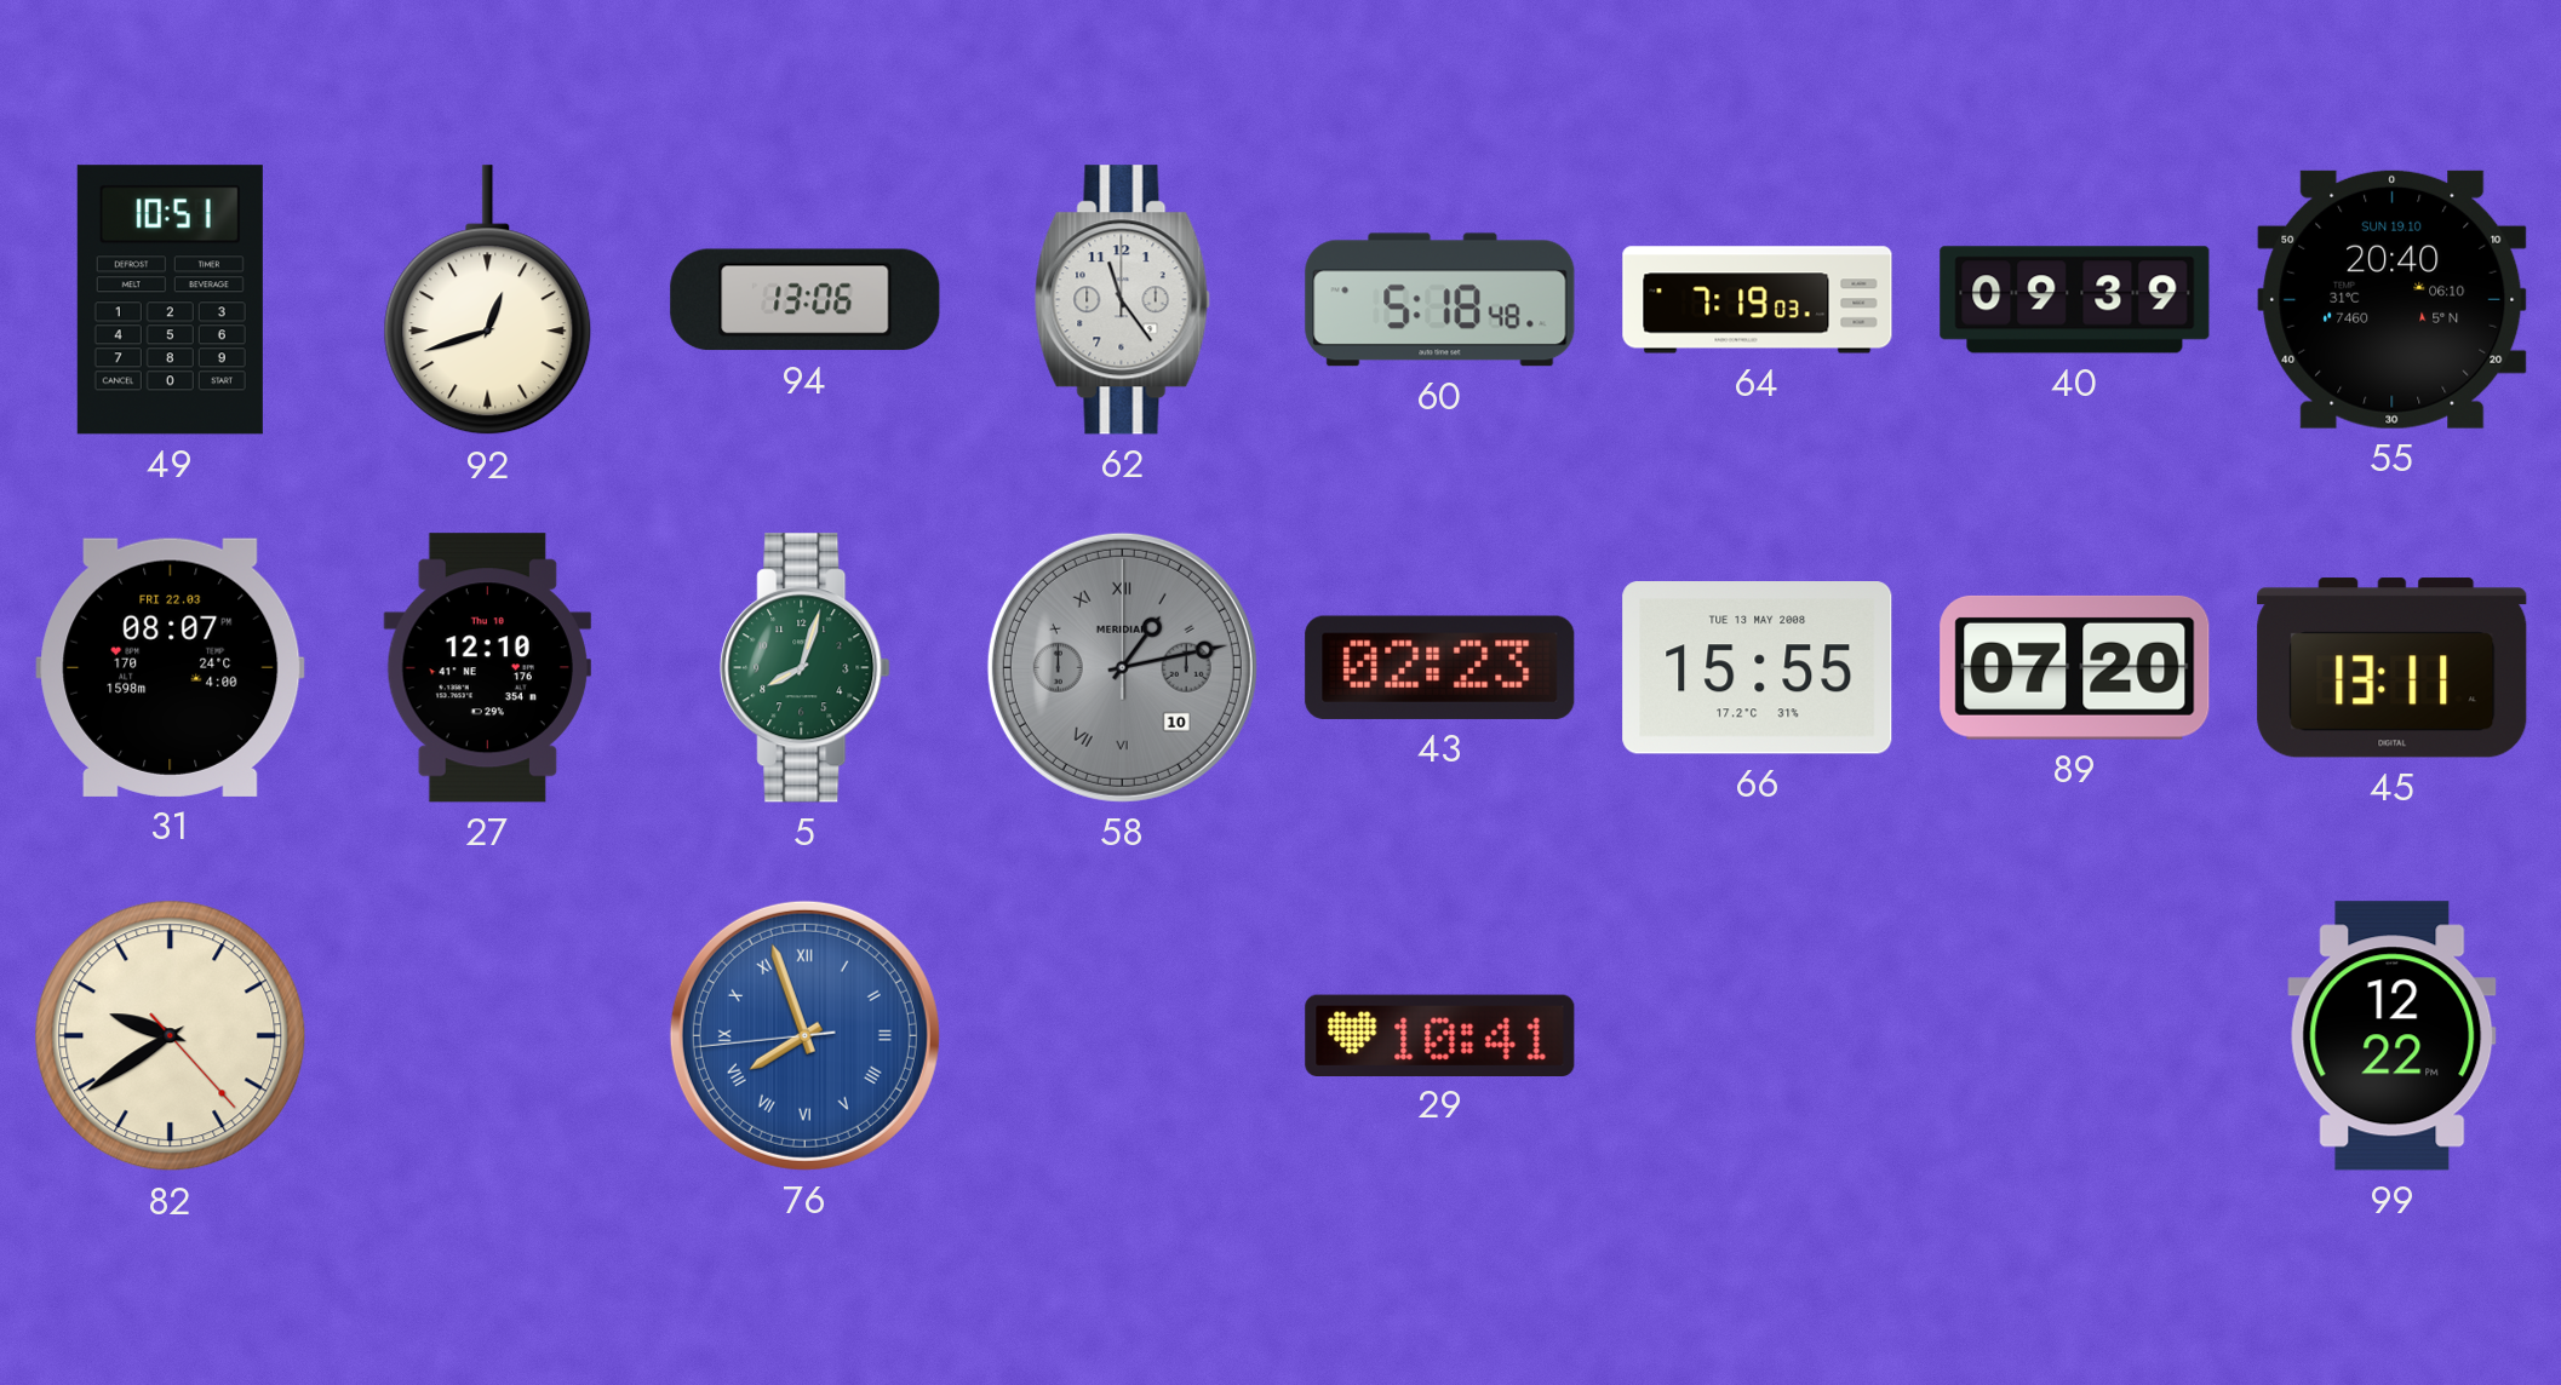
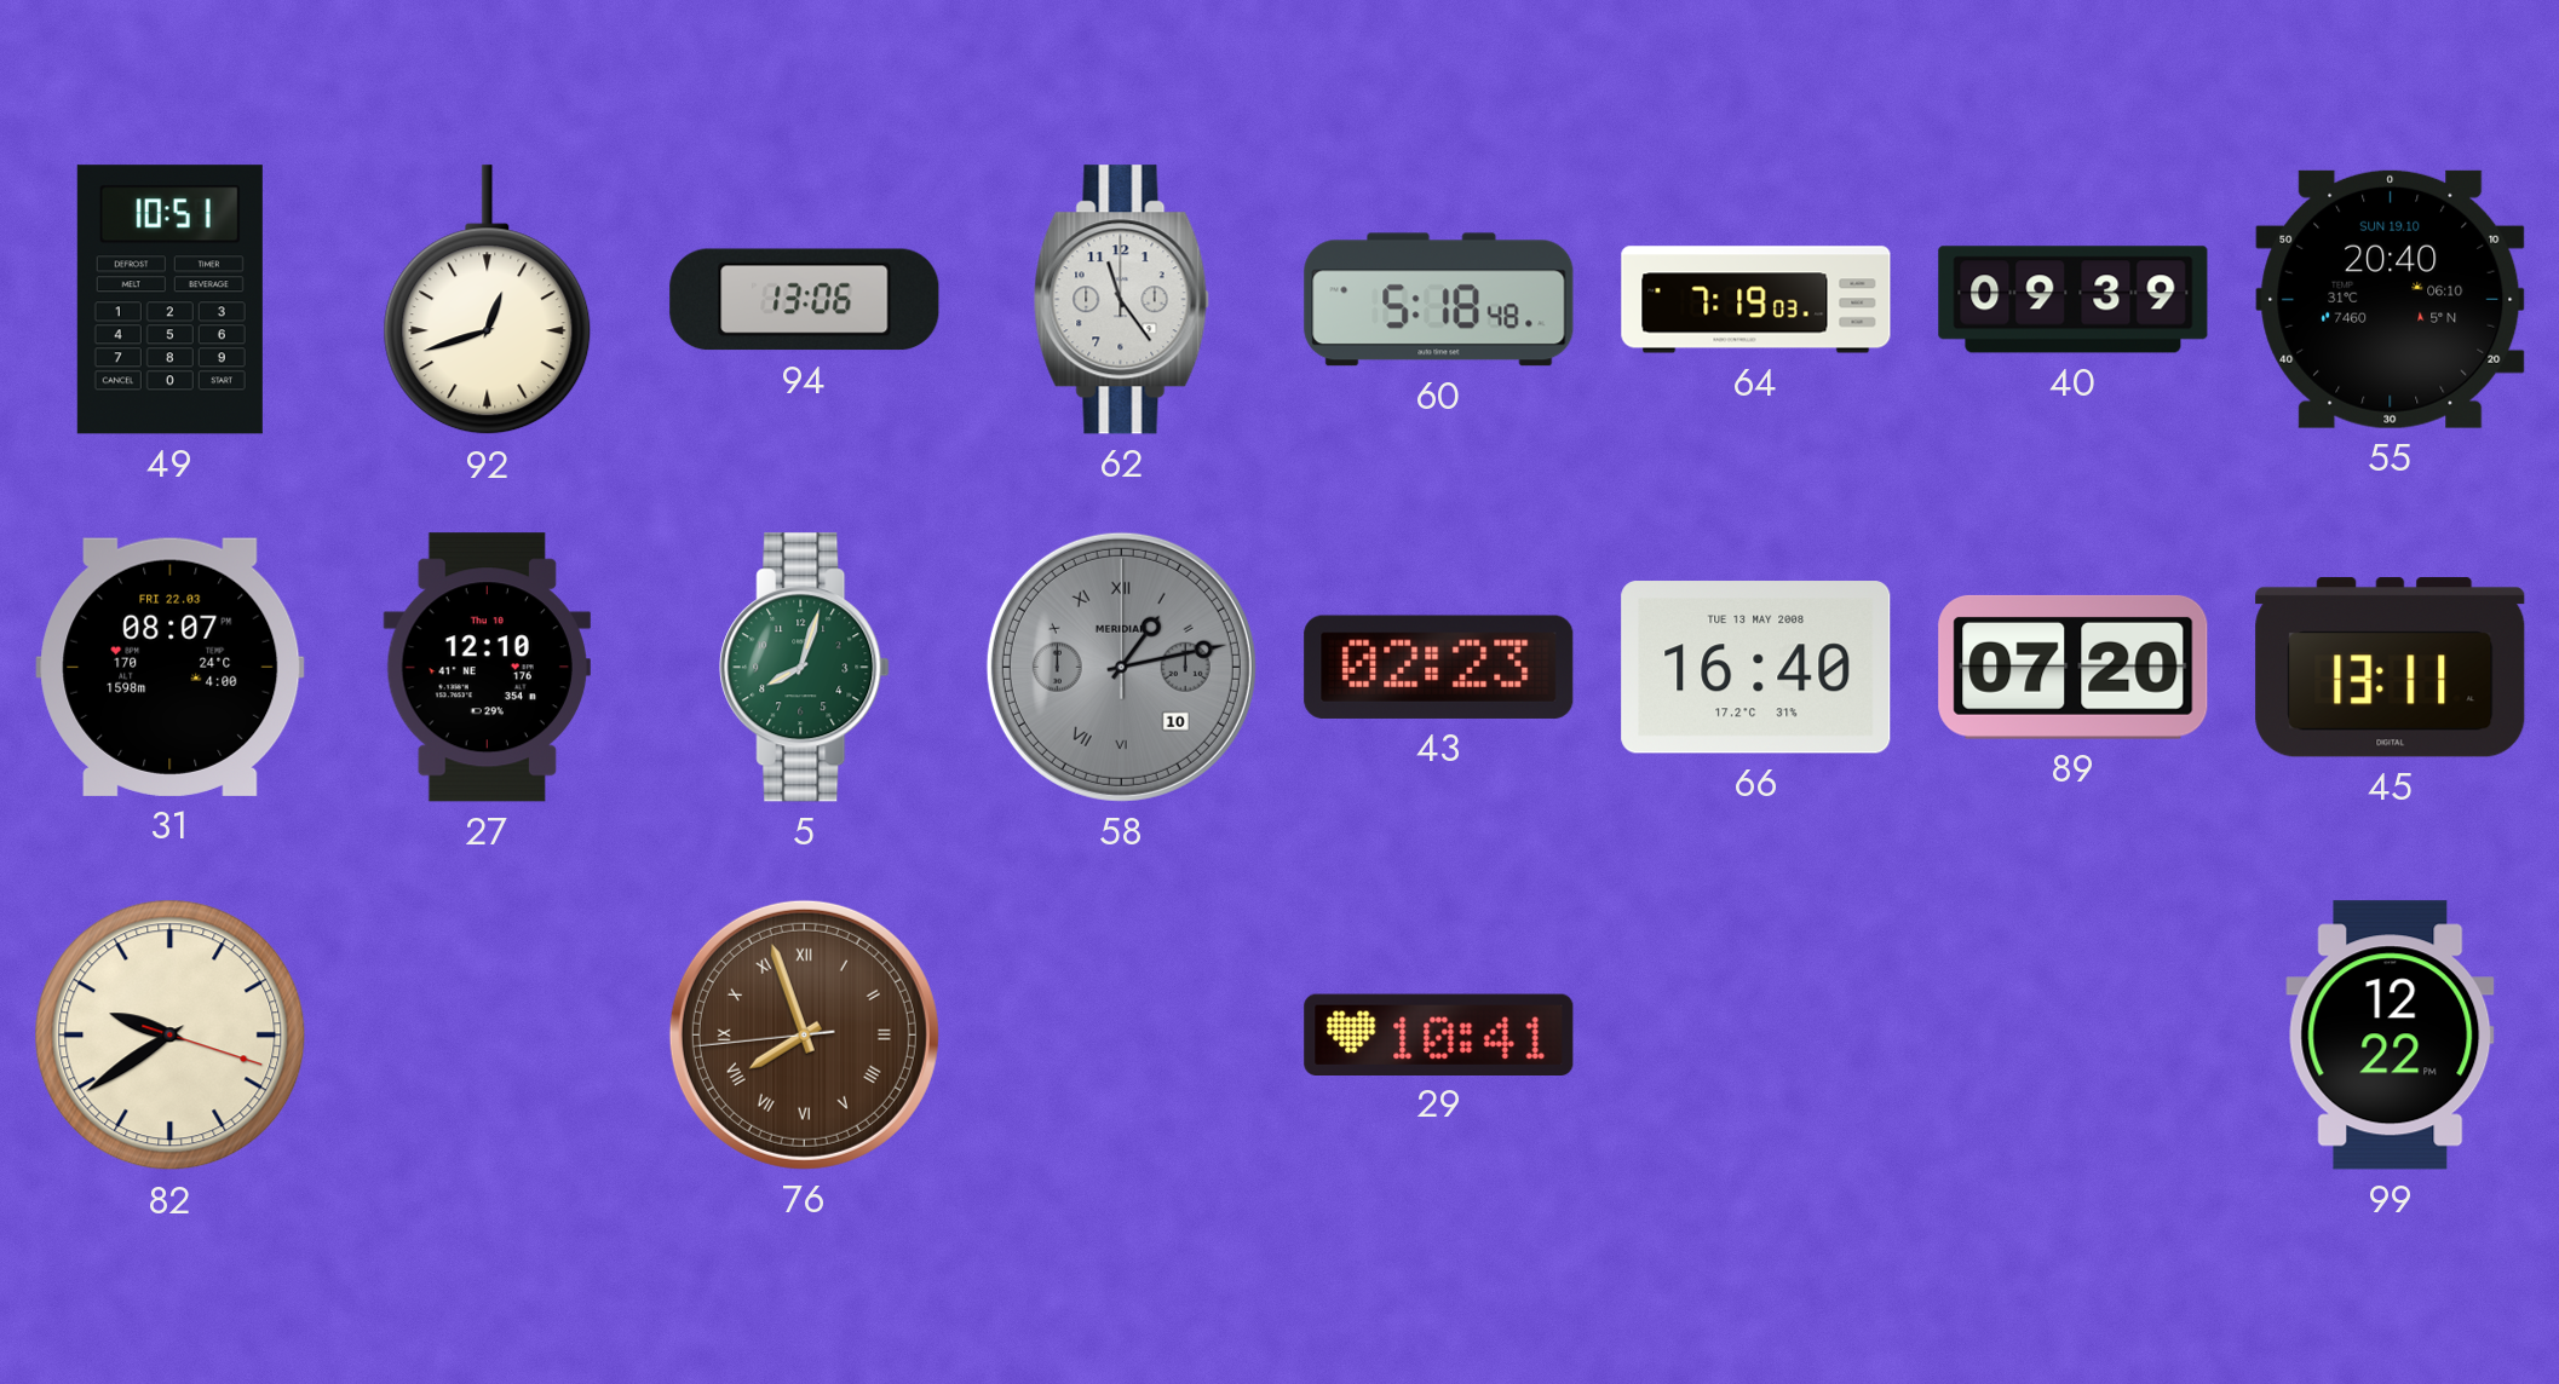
66: 15:55 -> 16:40
82: 9:39:23 -> 9:39:18
76 dial: blue -> brown
